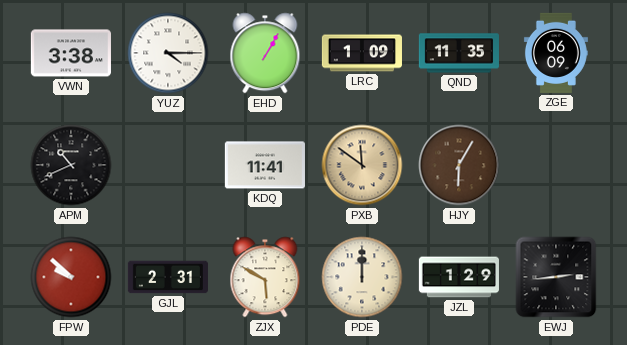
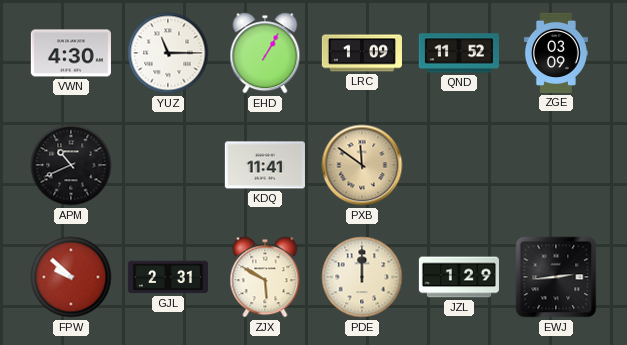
VWN: 3:38 -> 4:30
YUZ: 4:15 -> 11:15
QND: 11:35 -> 11:52
ZGE: 06:09 -> 03:09
HJY: 6:05 -> none
